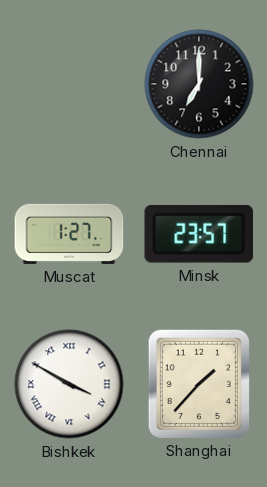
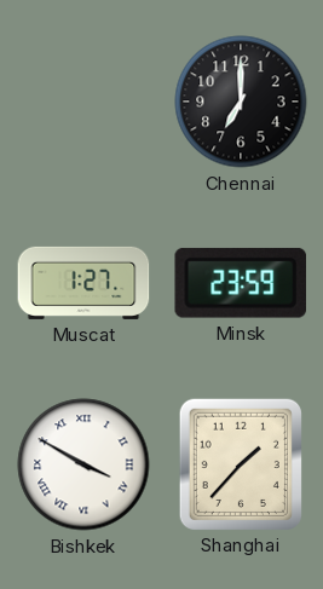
Minsk: 23:57 -> 23:59
